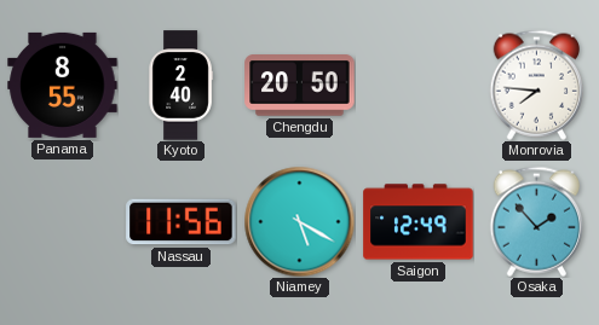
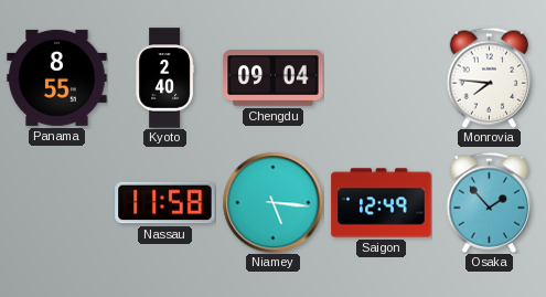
Chengdu: 20:50 -> 09:04
Nassau: 11:56 -> 11:58
Niamey: 5:20 -> 5:16
